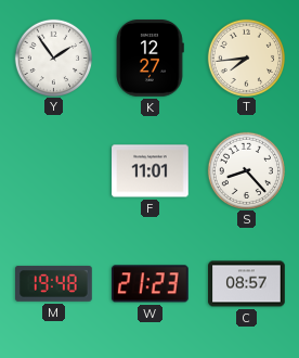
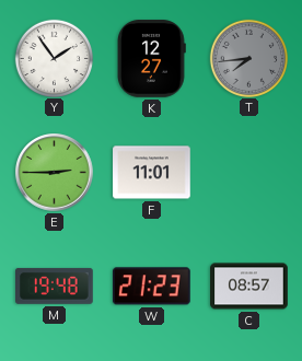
T dial: cream -> grey
E: none -> 2:45
S: 8:23 -> none
